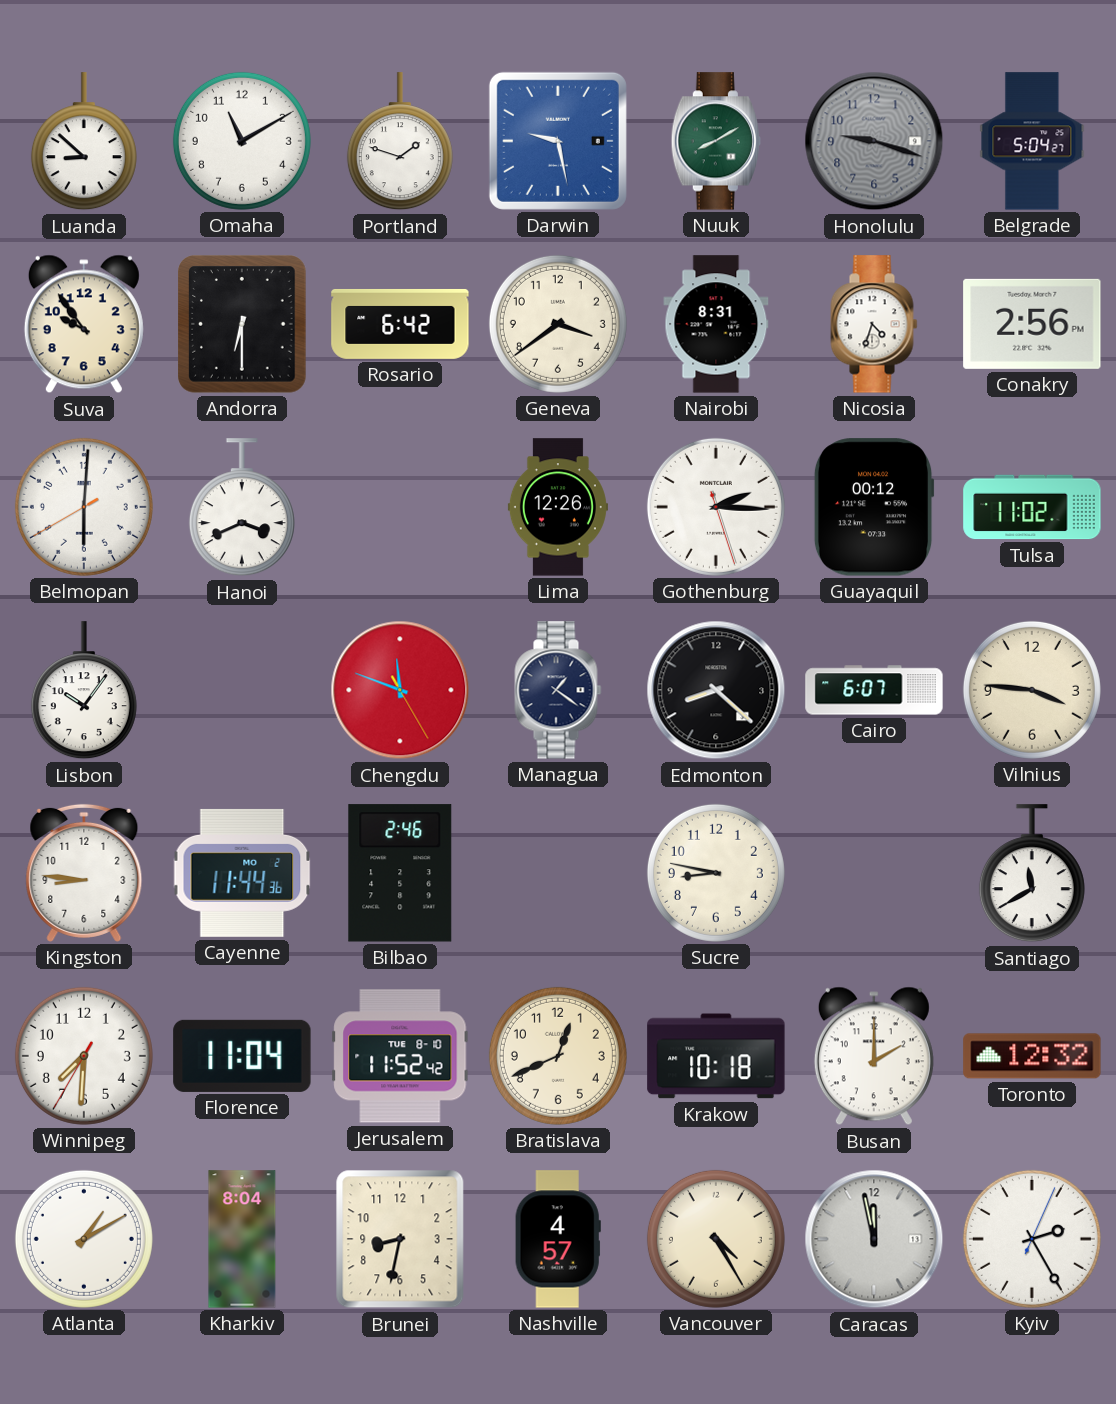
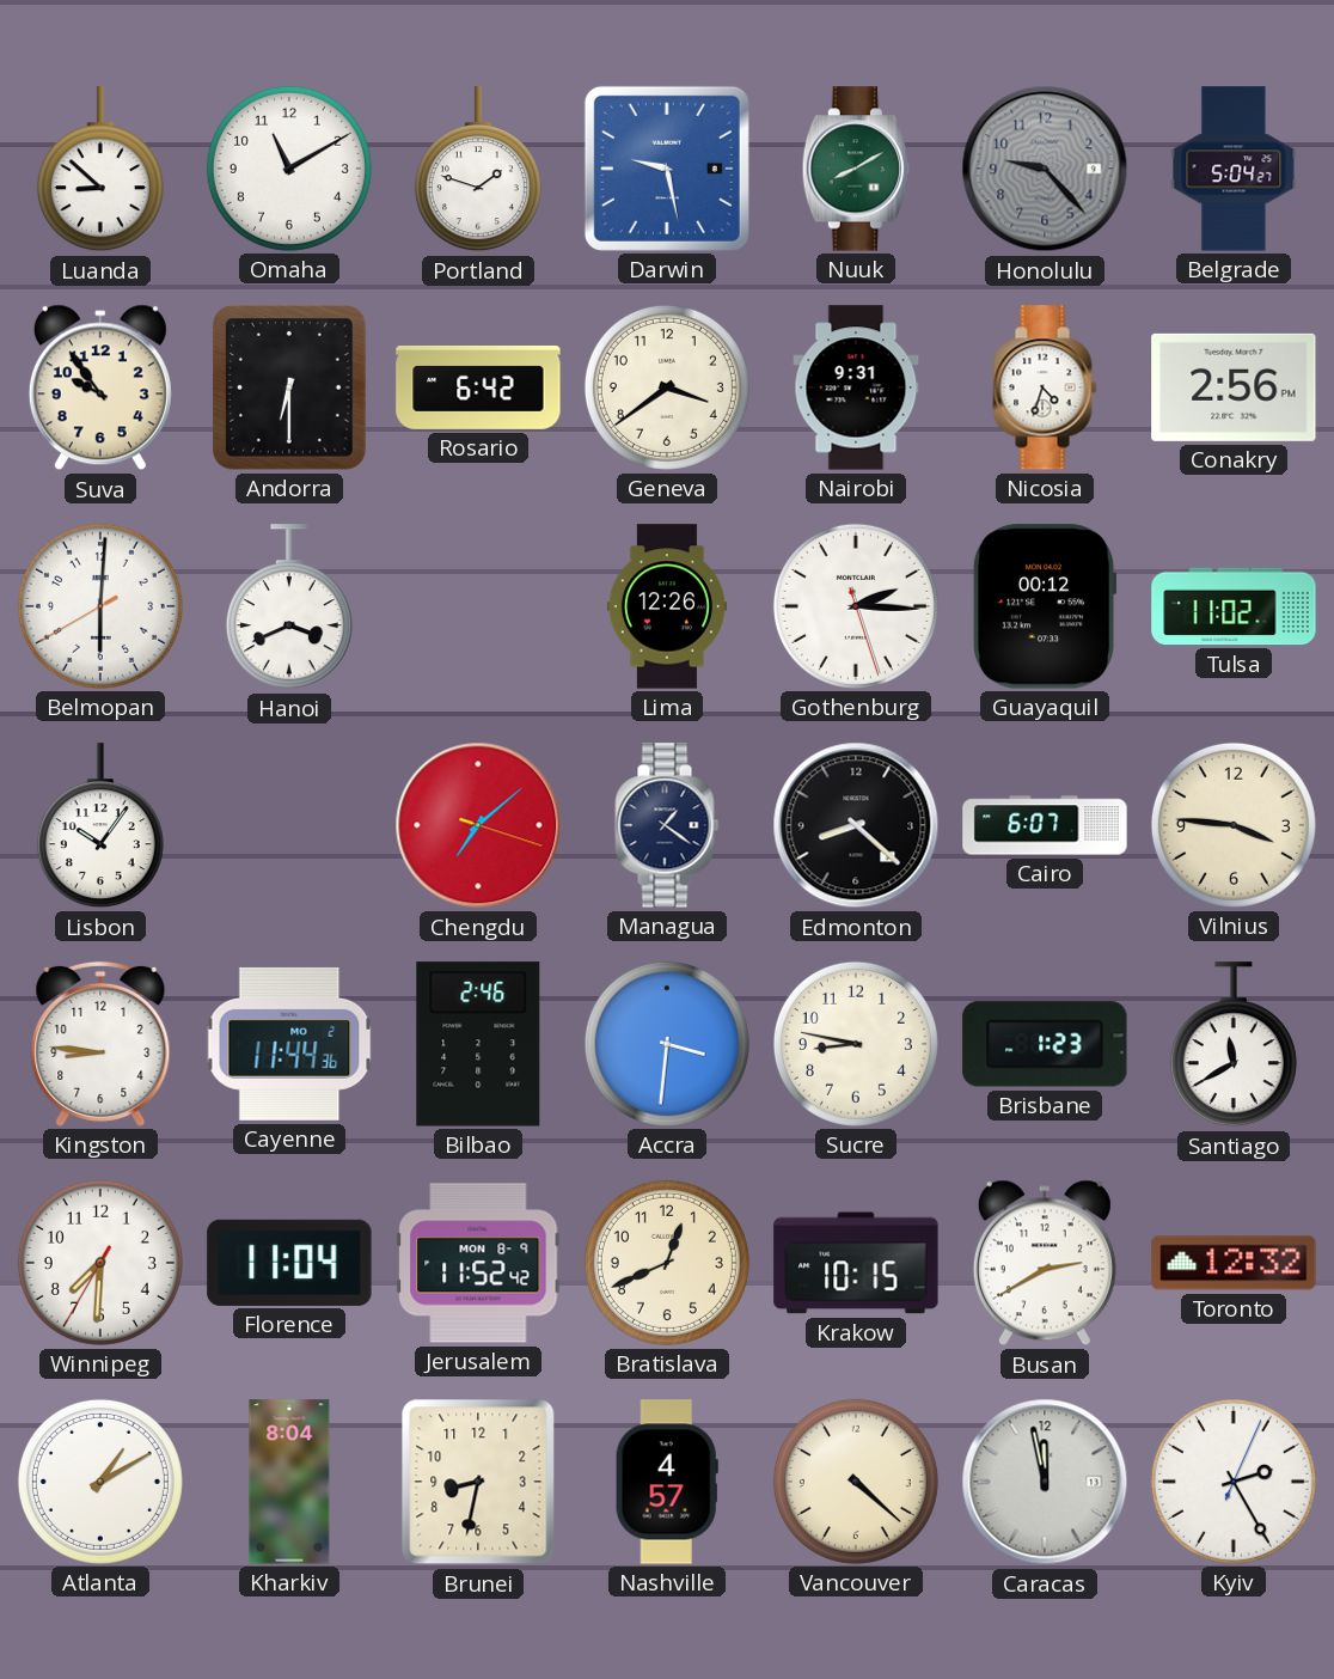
Honolulu: 9:18 -> 9:23
Nairobi: 8:31 -> 9:31
Chengdu: 11:48 -> 7:08
Accra: none -> 3:31
Brisbane: none -> 1:23
Jerusalem date: TUE 8-10 -> MON 8-9
Krakow: 10:18 -> 10:15
Busan: 2:00 -> 2:40
Vancouver: 4:25 -> 4:22
